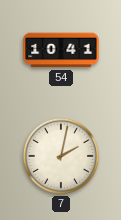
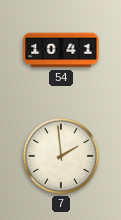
7: 2:02 -> 1:59
